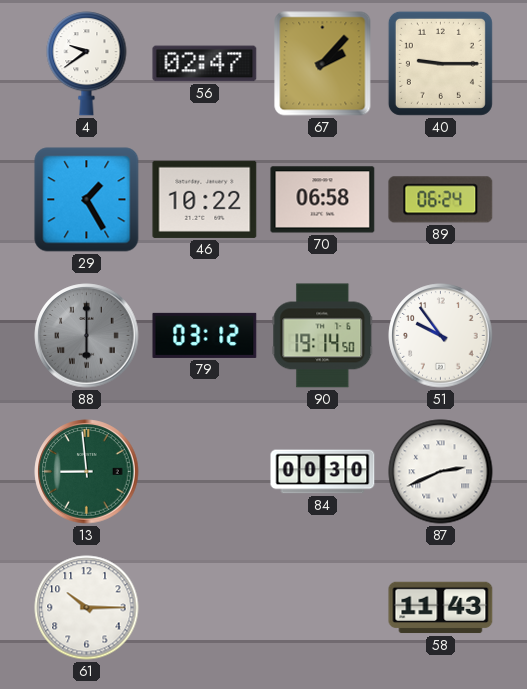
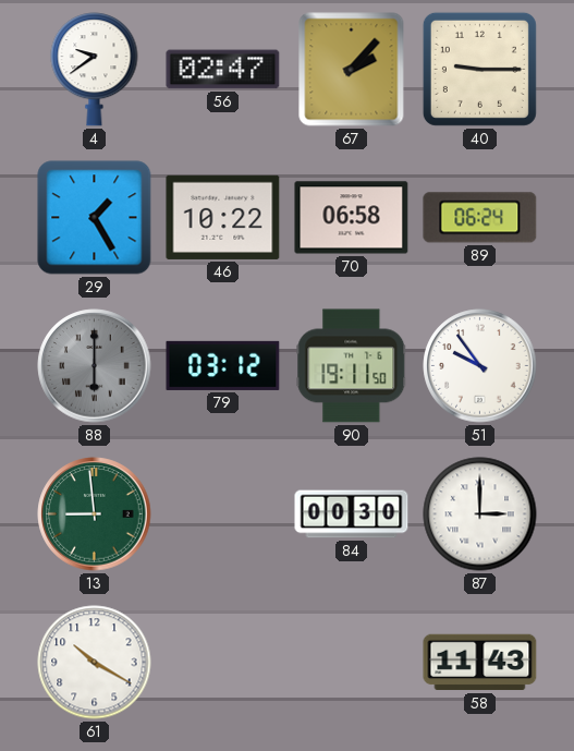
90: 19:14 -> 19:11
87: 2:41 -> 3:00
61: 10:15 -> 10:20
